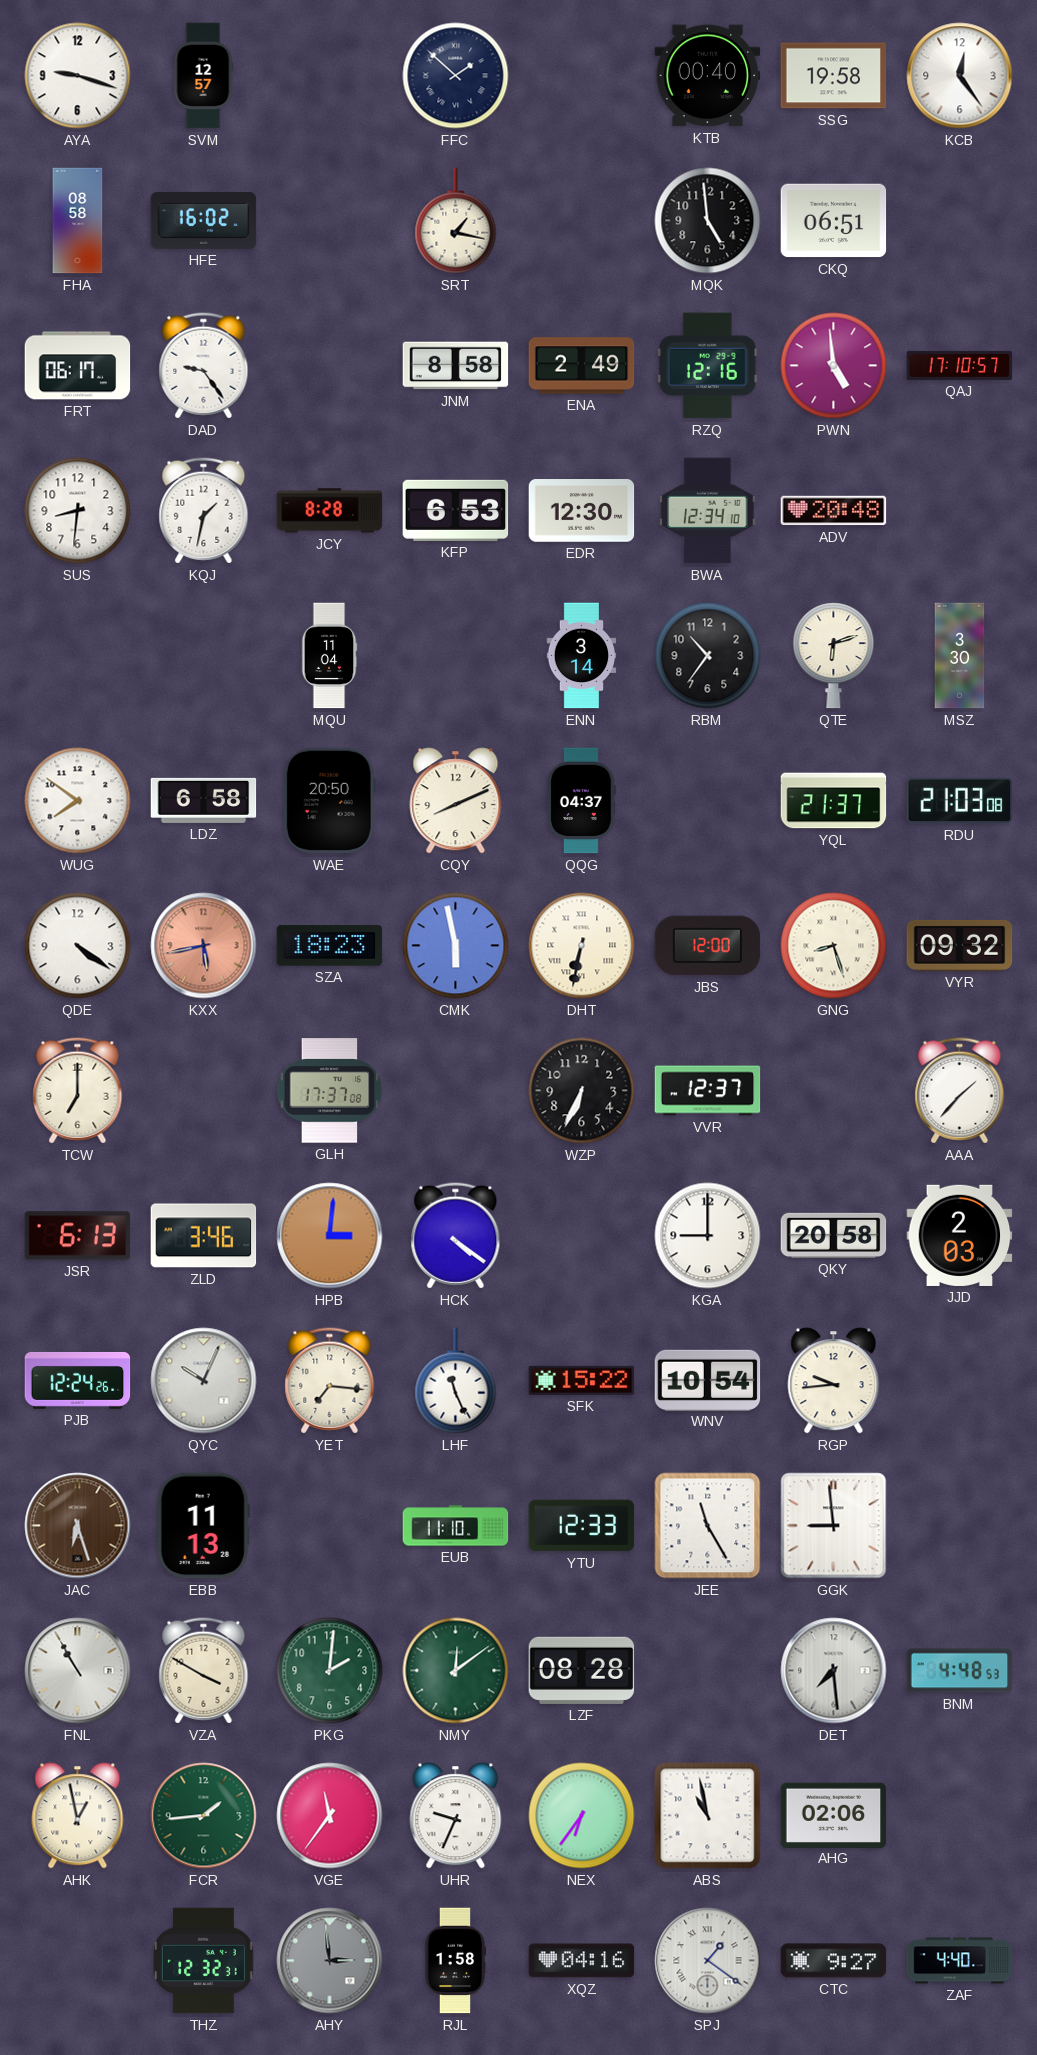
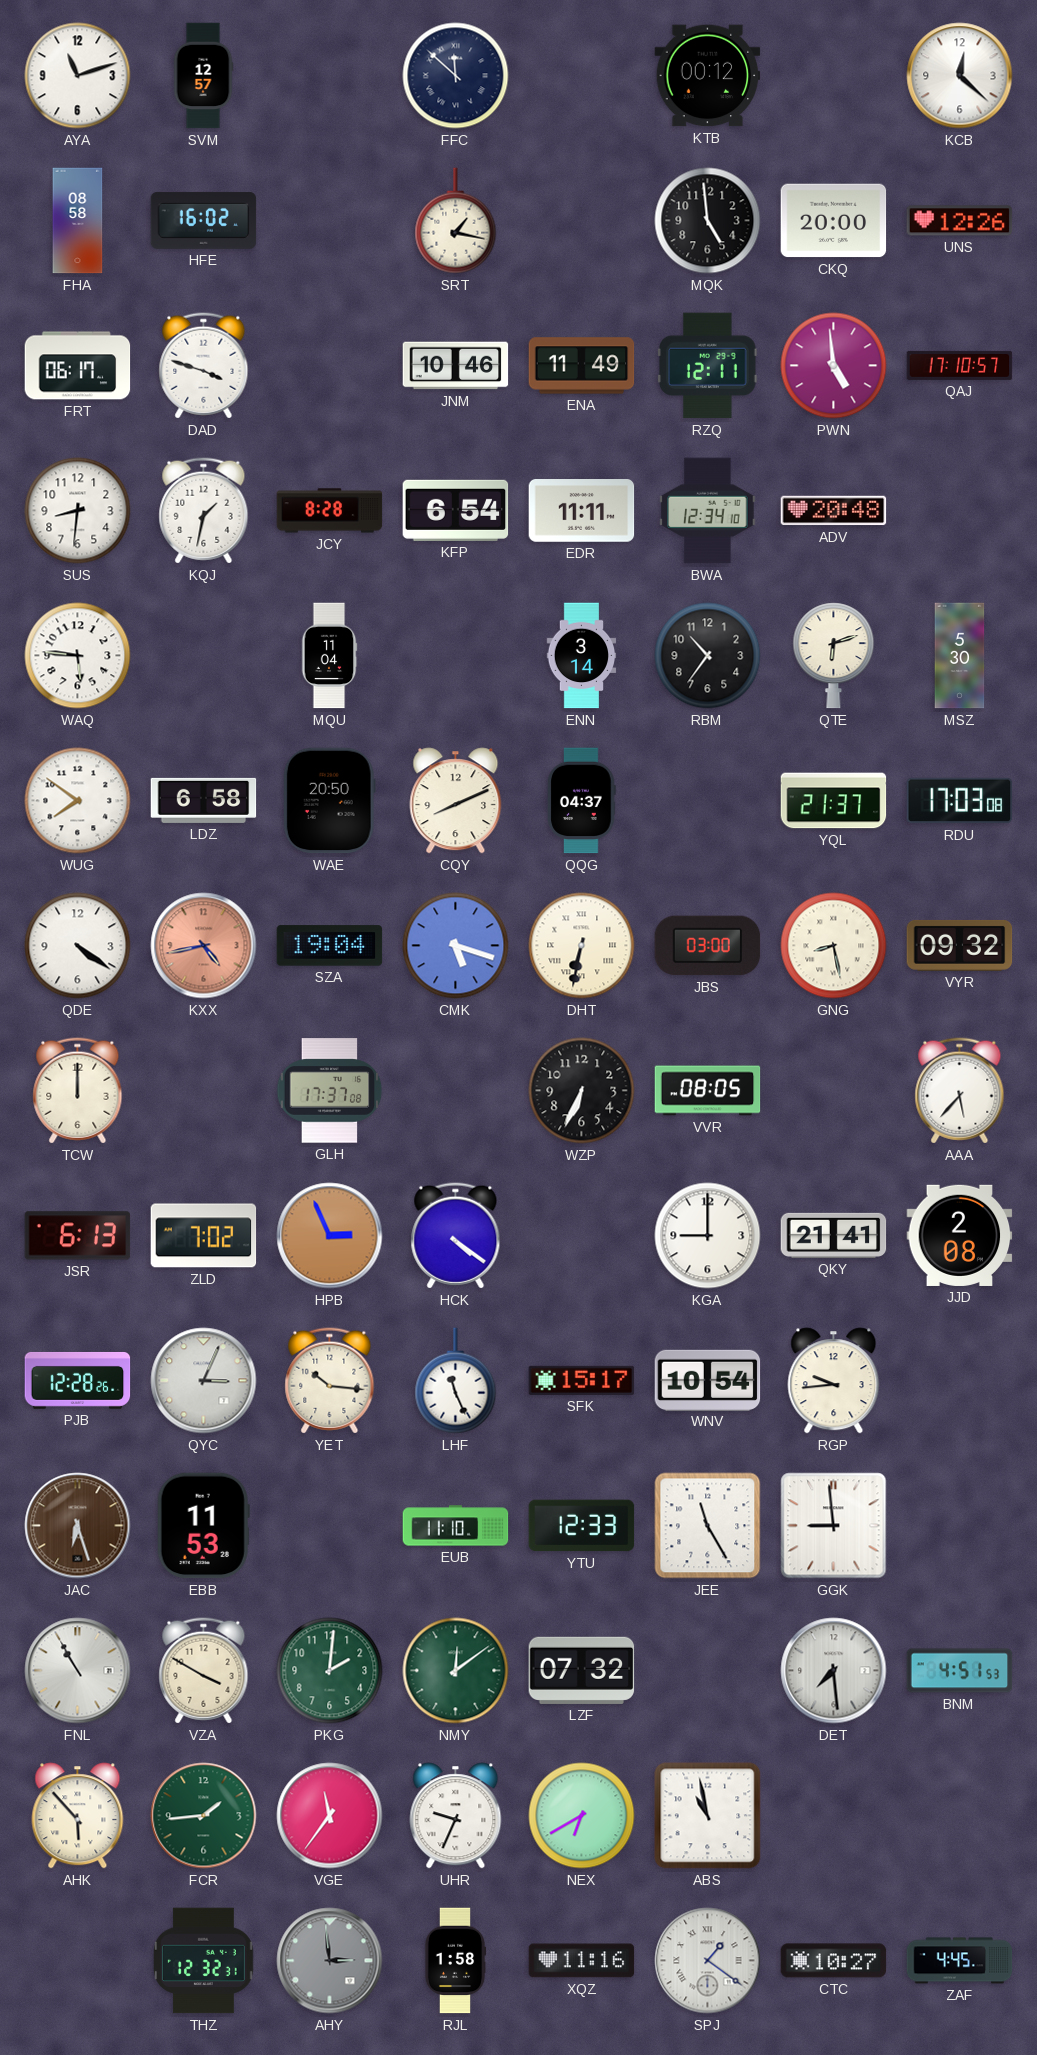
AYA: 9:18 -> 11:12
FFC: 1:52 -> 11:52
KTB: 00:40 -> 00:12
SSG: 19:58 -> none
KCB: 12:24 -> 12:22
CKQ: 06:51 -> 20:00
UNS: none -> 12:26
DAD: 9:24 -> 3:48
JNM: 8:58 -> 10:46
ENA: 2:49 -> 11:49
RZQ: 12:16 -> 12:11
KFP: 6:53 -> 6:54
EDR: 12:30 -> 11:11
WAQ: none -> 5:46
MSZ: 3:30 -> 5:30
RDU: 21:03 -> 17:03
KXX: 5:43 -> 4:43
SZA: 18:23 -> 19:04
CMK: 5:58 -> 5:18
JBS: 12:00 -> 03:00
GNG: 8:27 -> 8:28
TCW: 7:00 -> 12:00
VVR: 12:37 -> 08:05
AAA: 1:37 -> 5:37
ZLD: 3:46 -> 7:02
HPB: 3:01 -> 2:56
QKY: 20:58 -> 21:41
JJD: 2:03 -> 2:08
PJB: 12:24 -> 12:28
QYC: 10:04 -> 3:04
YET: 7:16 -> 10:16
SFK: 15:22 -> 15:17
EBB: 11:13 -> 11:53
LZF: 08:28 -> 07:32
BNM: 4:48 -> 4:51
AHK: 12:58 -> 5:53
NEX: 6:36 -> 6:40
AHG: 02:06 -> none
XQZ: 04:16 -> 11:16
CTC: 9:27 -> 10:27
ZAF: 4:40 -> 4:45
